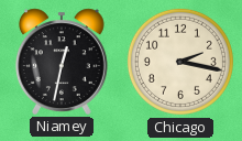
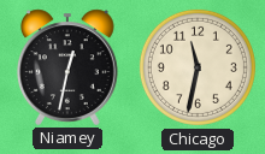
Chicago: 2:17 -> 11:32
